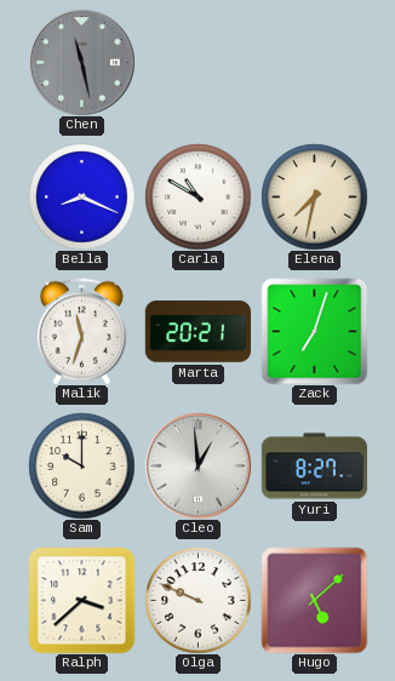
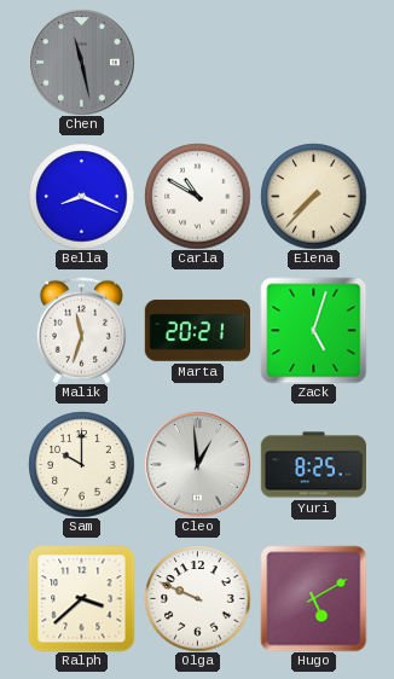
Elena: 7:32 -> 7:37
Zack: 7:03 -> 5:03
Yuri: 8:27 -> 8:25
Hugo: 5:08 -> 5:10
